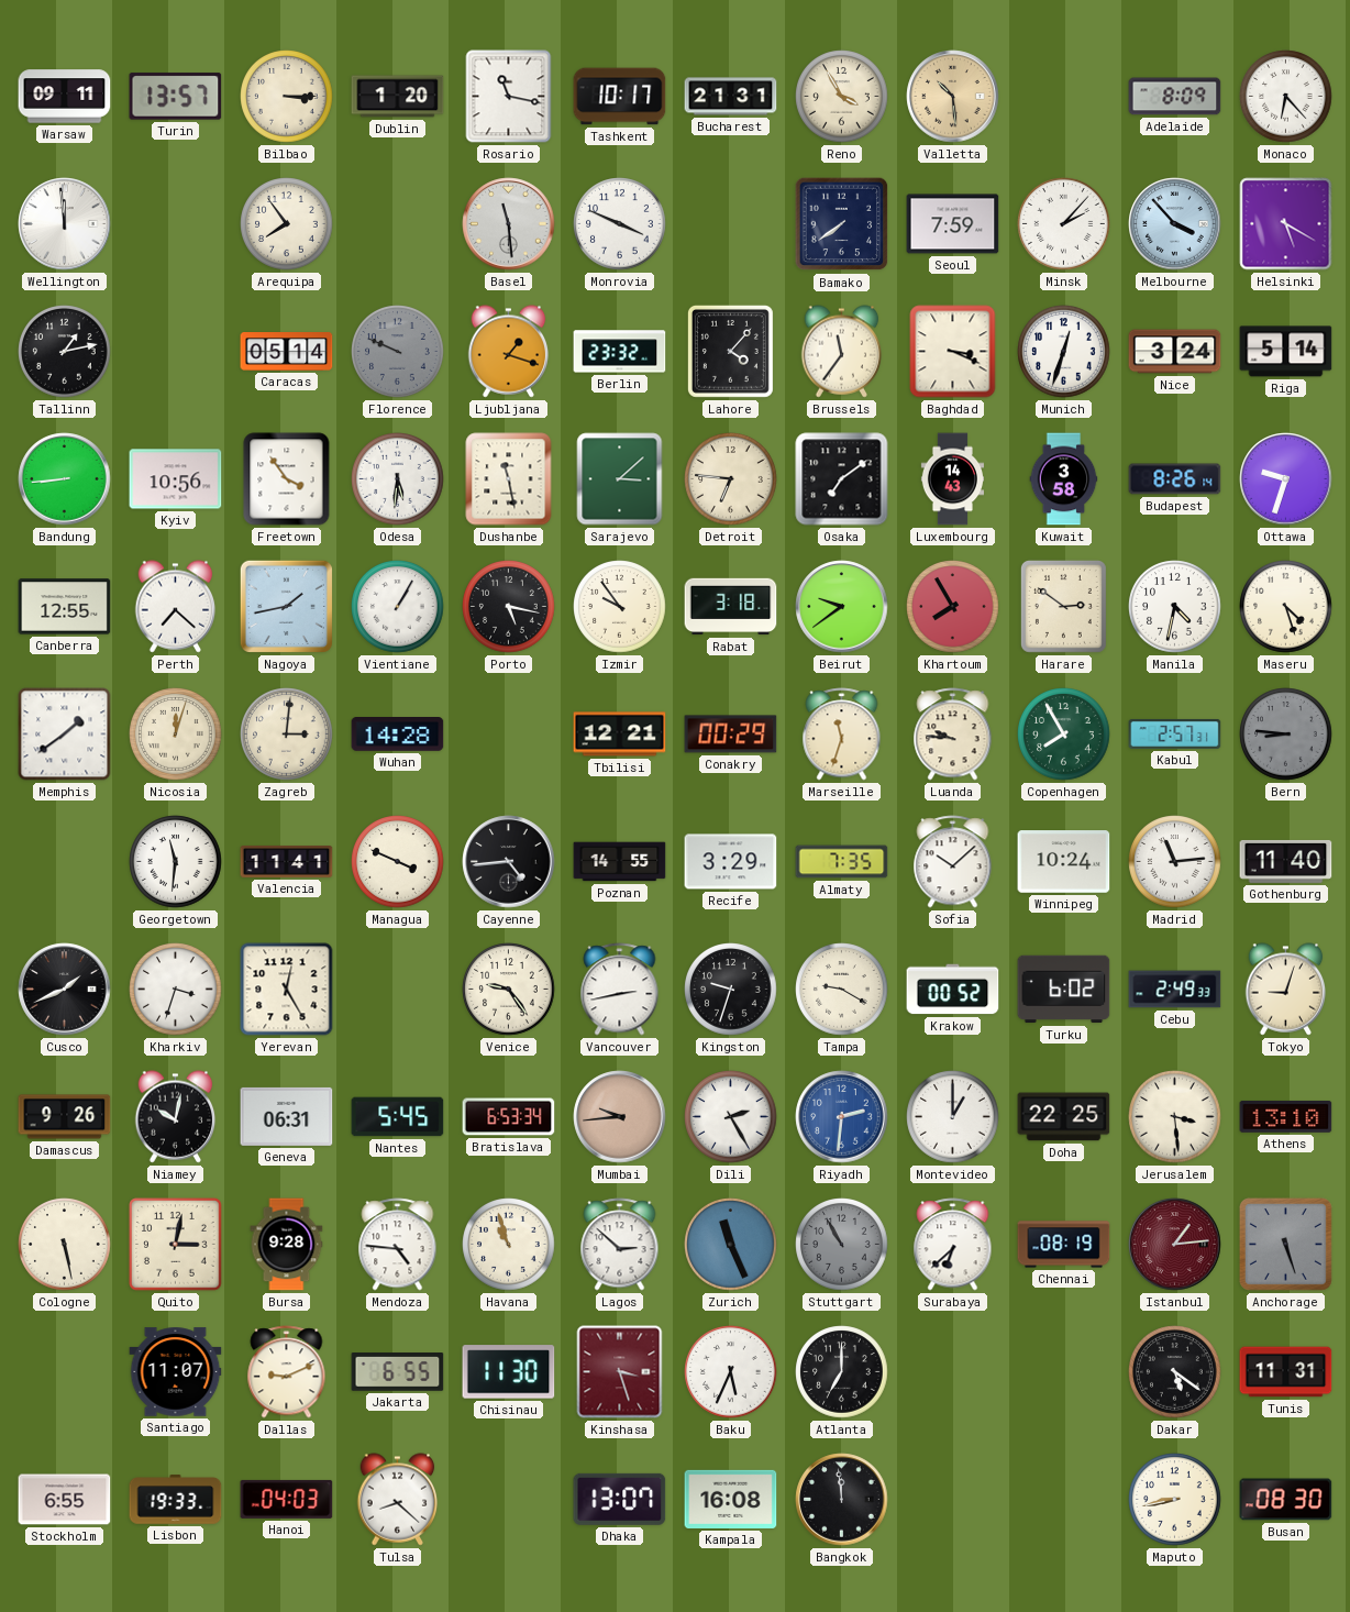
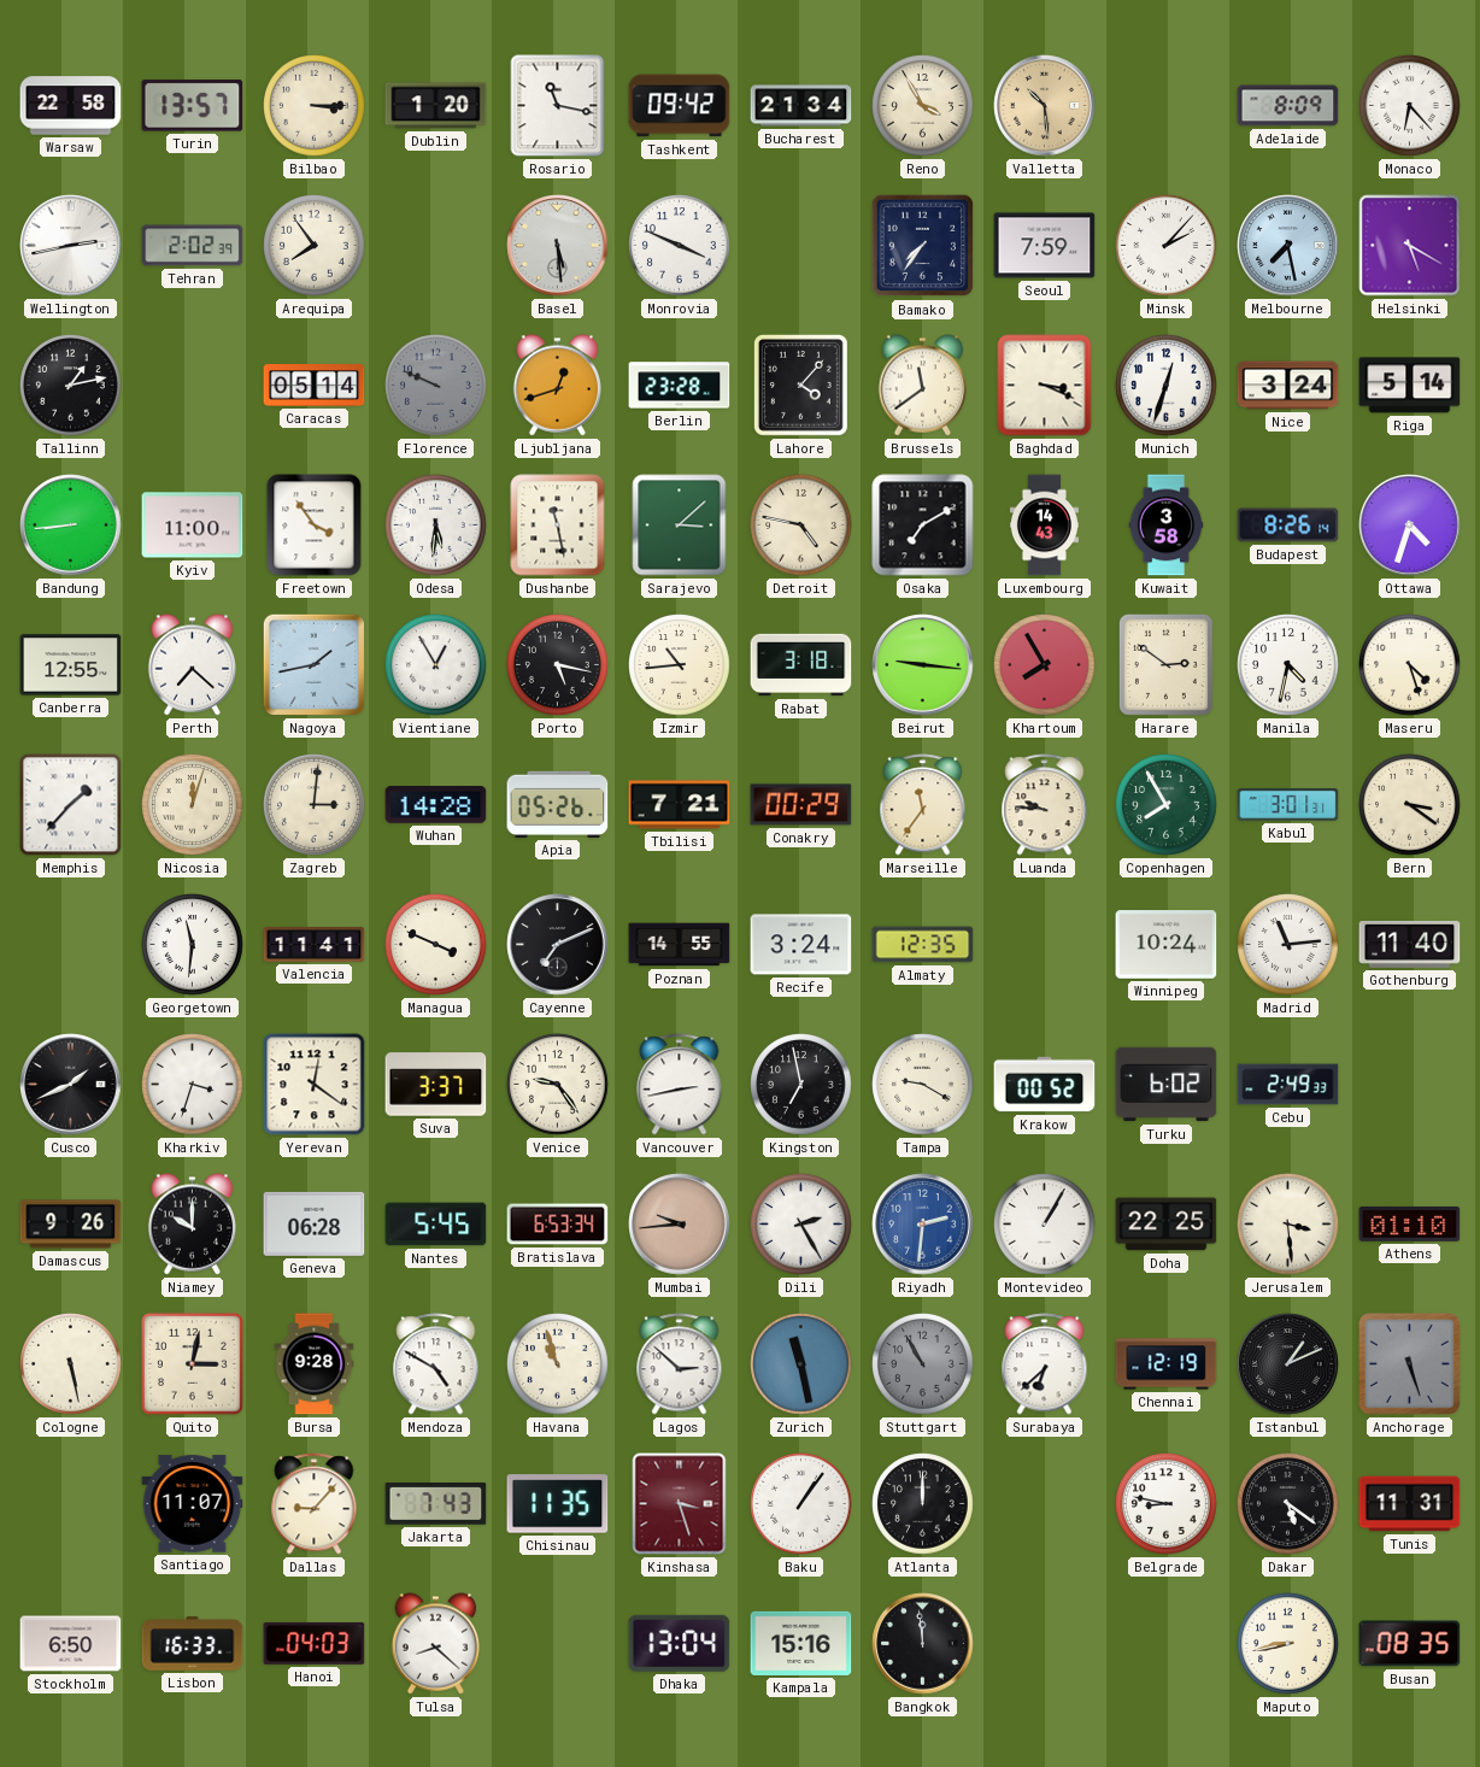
Warsaw: 09:11 -> 22:58
Tashkent: 10:17 -> 09:42
Bucharest: 21:31 -> 21:34
Wellington: 11:59 -> 2:43
Tehran: none -> 2:02
Basel: 11:29 -> 5:29
Bamako: 7:39 -> 7:36
Melbourne: 3:53 -> 7:28
Ljubljana: 1:18 -> 12:42
Berlin: 23:32 -> 23:28
Brussels: 11:36 -> 11:39
Kyiv: 10:56 -> 11:00
Detroit: 6:46 -> 4:47
Osaka: 7:09 -> 7:10
Ottawa: 9:33 -> 4:33
Vientiane: 1:05 -> 12:55
Izmir: 9:54 -> 10:44
Beirut: 9:39 -> 9:16
Memphis: 1:39 -> 1:37
Apia: none -> 05:26
Tbilisi: 12:21 -> 7:21
Marseille: 11:33 -> 11:36
Kabul: 2:57 -> 3:01
Bern: 8:46 -> 3:21
Bern dial: grey -> cream
Cayenne: 4:44 -> 7:11
Recife: 3:29 -> 3:24
Almaty: 7:35 -> 12:35
Sofia: 10:08 -> none
Yerevan: 12:25 -> 12:21
Suva: none -> 3:37
Kingston: 9:33 -> 6:58
Tokyo: 9:03 -> none
Niamey: 10:02 -> 10:00
Geneva: 06:31 -> 06:28
Montevideo: 1:00 -> 1:05
Athens: 13:10 -> 01:10
Mendoza: 4:46 -> 4:50
Zurich: 11:26 -> 11:28
Chennai: 08:19 -> 12:19
Istanbul: 1:14 -> 1:11
Istanbul dial: burgundy -> black
Dallas: 9:11 -> 9:07
Jakarta: 6:55 -> 7:43
Chisinau: 11:30 -> 11:35
Baku: 5:34 -> 1:06
Atlanta: 7:00 -> 12:00
Belgrade: none -> 8:47
Stockholm: 6:55 -> 6:50
Lisbon: 19:33 -> 16:33
Dhaka: 13:07 -> 13:04
Kampala: 16:08 -> 15:16
Busan: 08:30 -> 08:35
